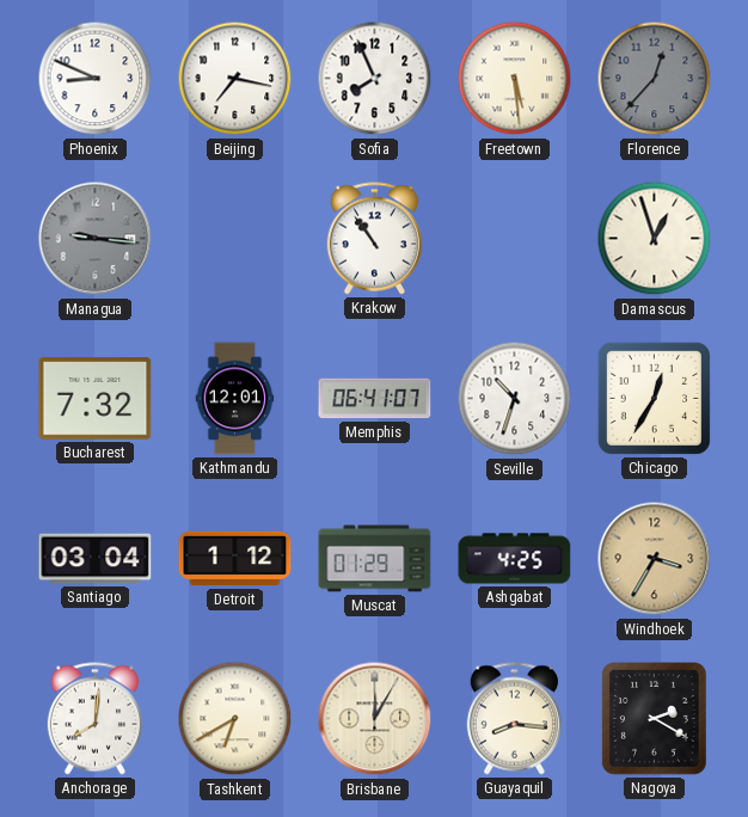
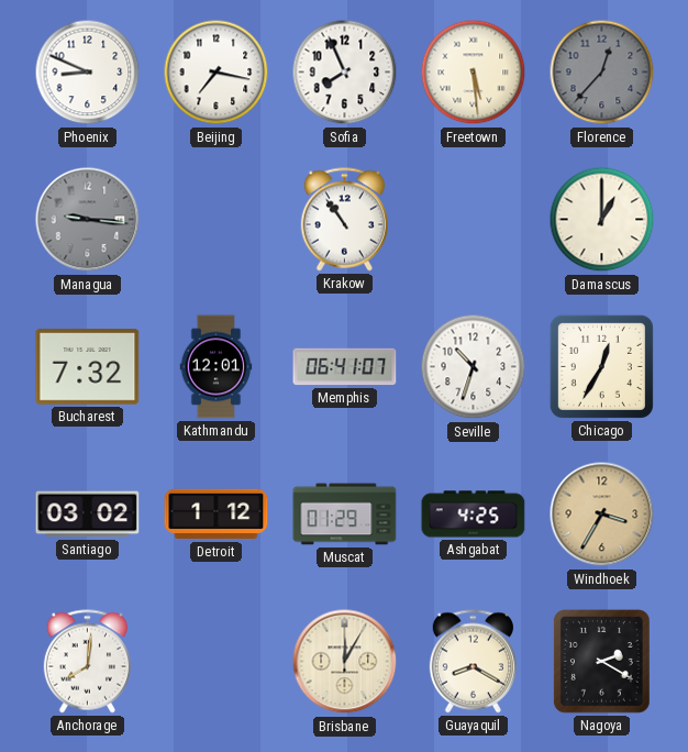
Damascus: 12:57 -> 1:00
Santiago: 03:04 -> 03:02
Tashkent: 6:40 -> none
Guayaquil: 8:16 -> 8:20
